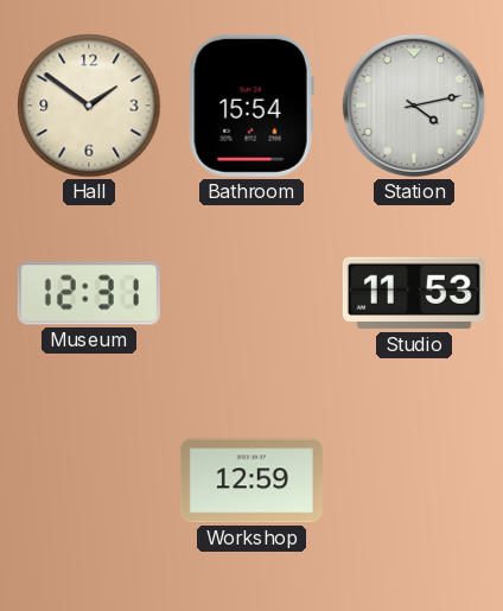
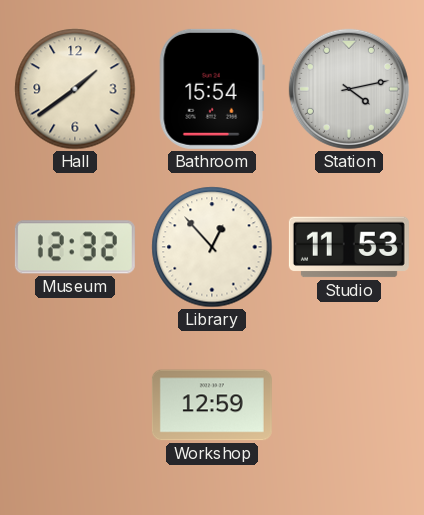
Hall: 1:51 -> 1:39
Museum: 12:31 -> 12:32
Library: none -> 12:53
